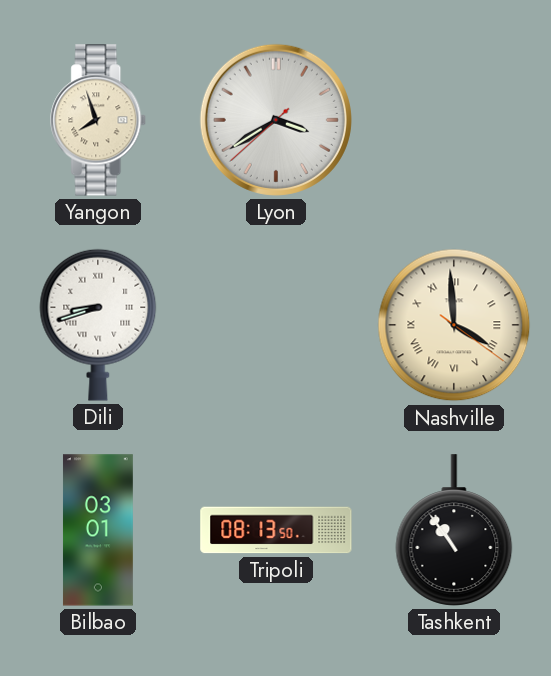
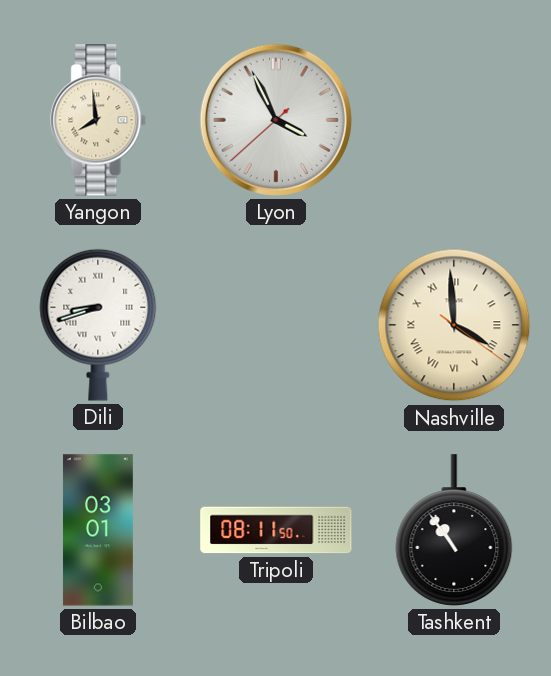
Yangon: 7:57 -> 7:59
Lyon: 3:39 -> 3:55
Tripoli: 08:13 -> 08:11
